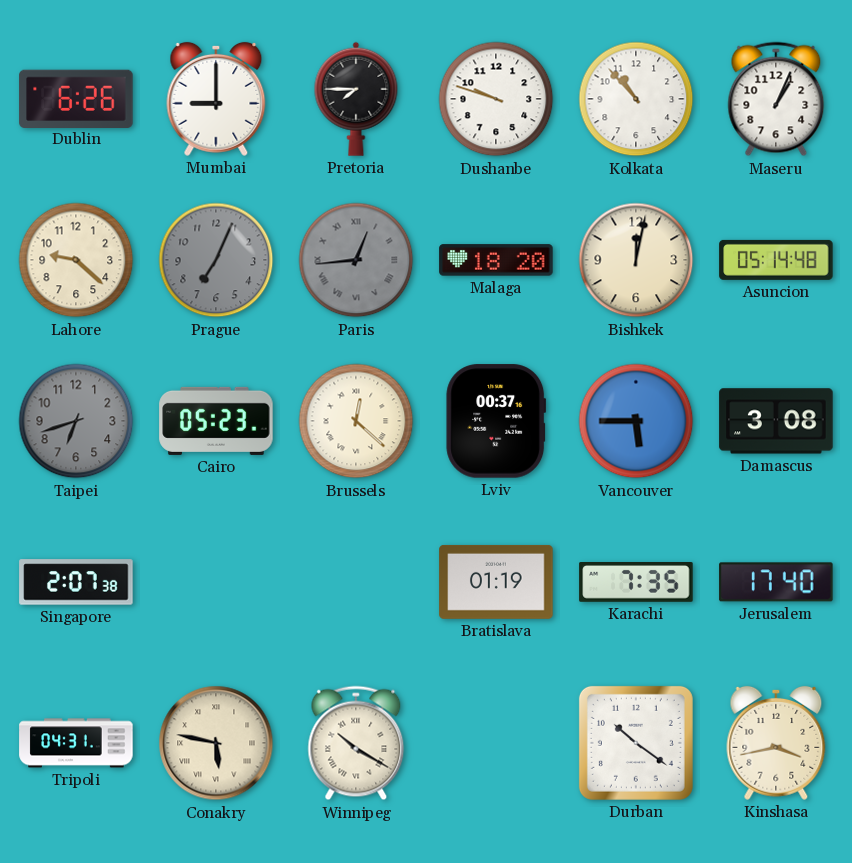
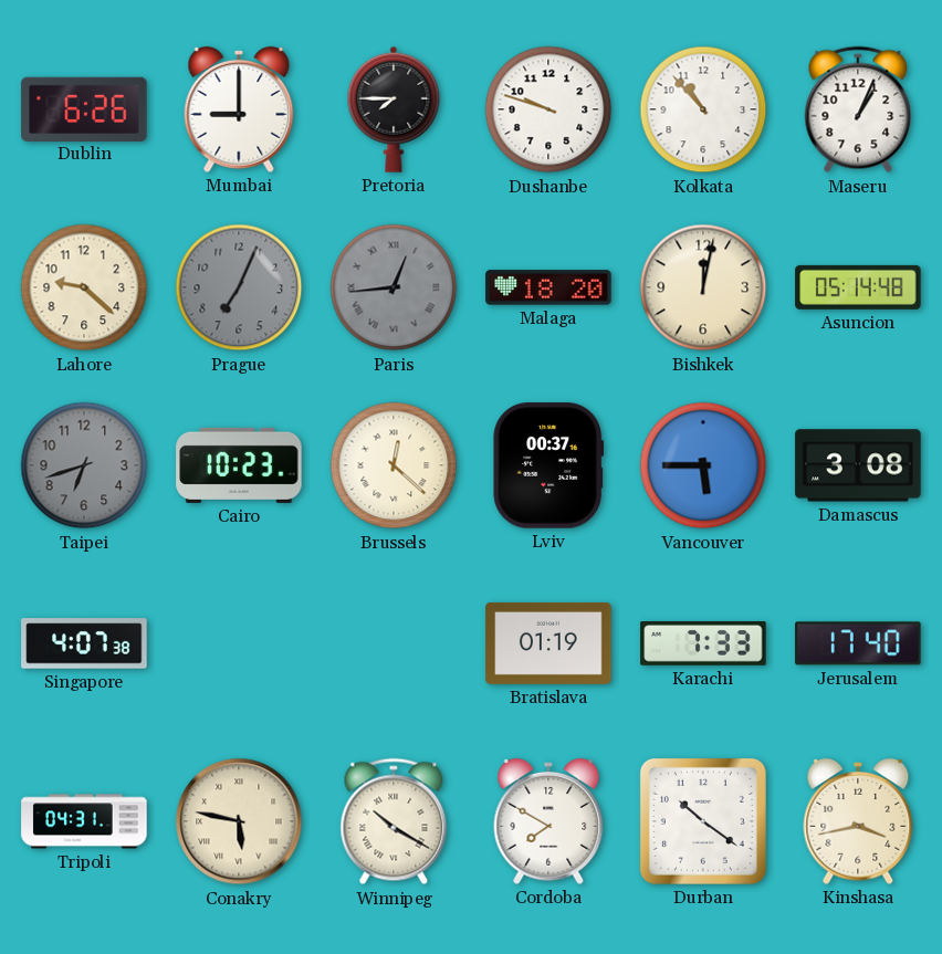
Cairo: 05:23 -> 10:23
Singapore: 2:07 -> 4:07
Karachi: 7:35 -> 7:33
Cordoba: none -> 7:50
